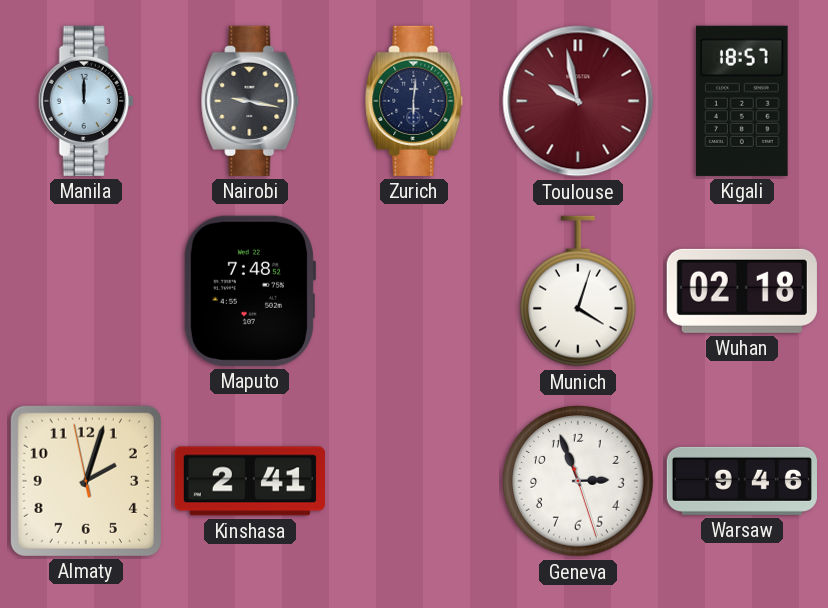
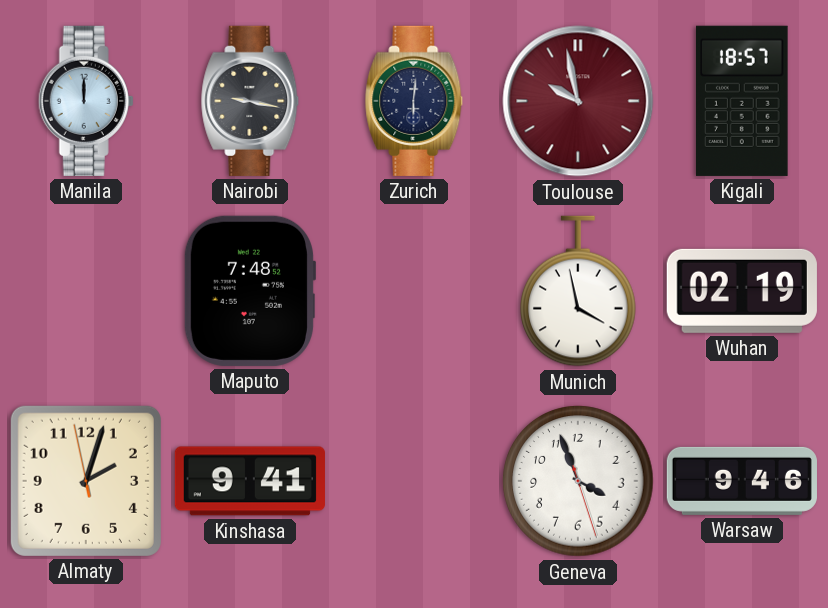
Munich: 4:03 -> 3:58
Wuhan: 02:18 -> 02:19
Kinshasa: 2:41 -> 9:41
Geneva: 2:56 -> 3:56
